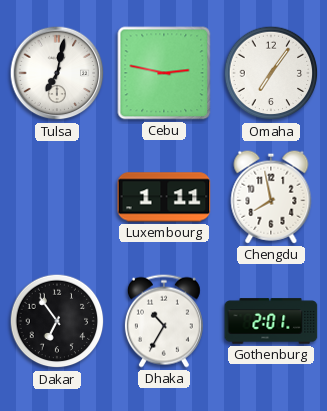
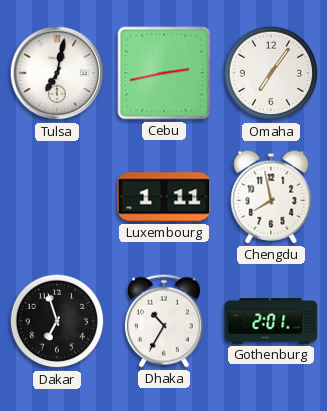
Cebu: 2:47 -> 2:43
Dakar: 6:54 -> 6:57
